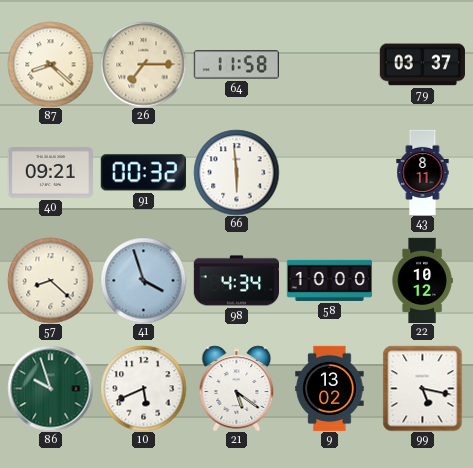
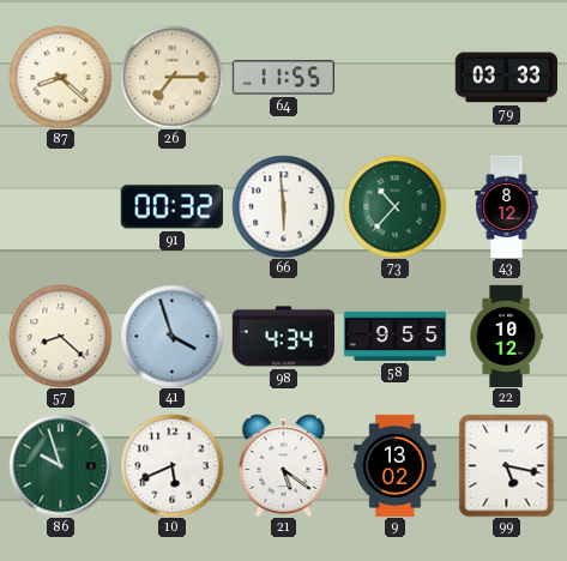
64: 11:58 -> 11:55
79: 03:37 -> 03:33
40: 09:21 -> none
73: none -> 10:37
43: 8:11 -> 8:12
58: 10:00 -> 9:55
